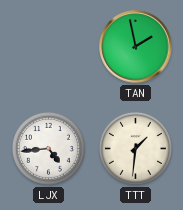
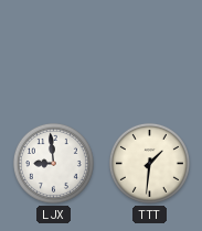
TAN: 1:58 -> none
LJX: 4:44 -> 8:59
